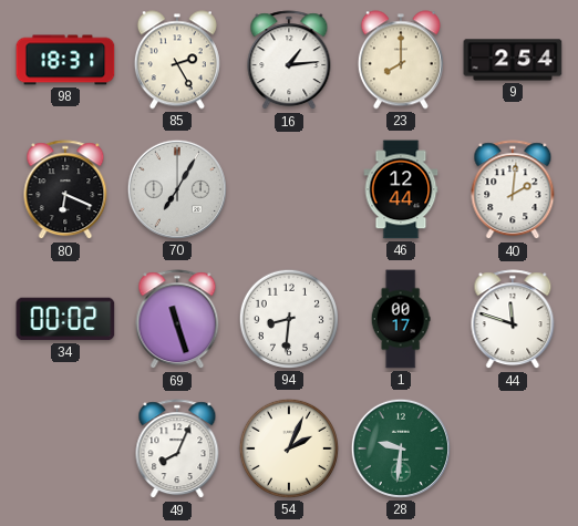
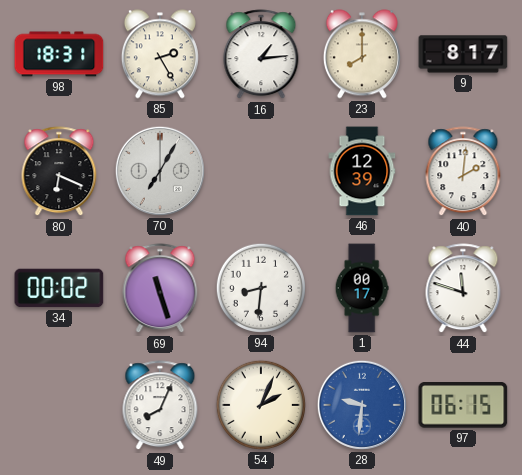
9: 2:54 -> 8:17
46: 12:44 -> 12:39
28 dial: green -> blue
97: none -> 06:15
